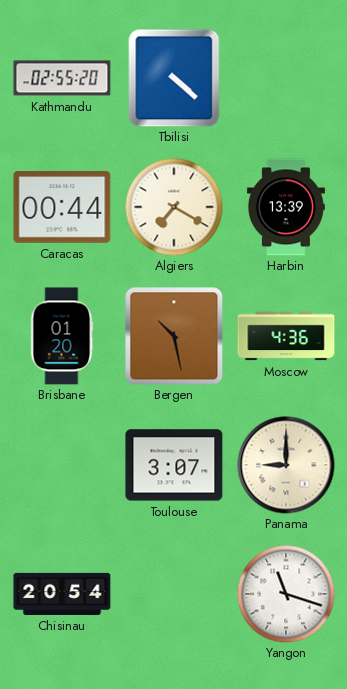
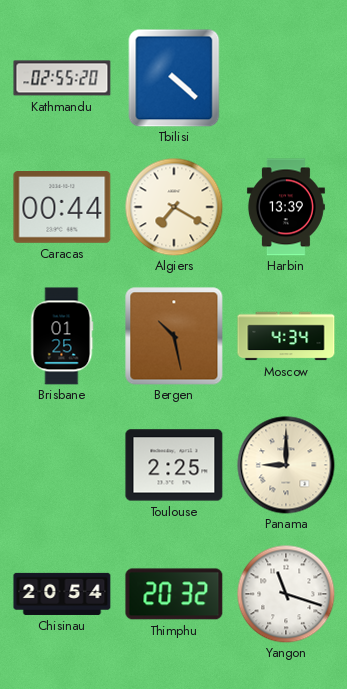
Brisbane: 01:20 -> 01:25
Moscow: 4:36 -> 4:34
Toulouse: 3:07 -> 2:25
Thimphu: none -> 20:32
